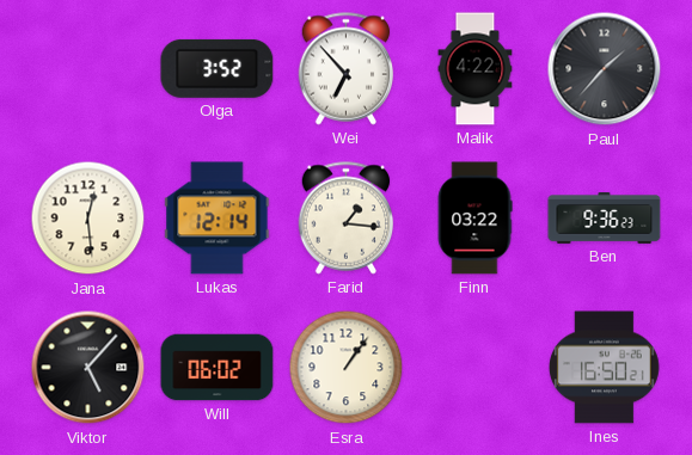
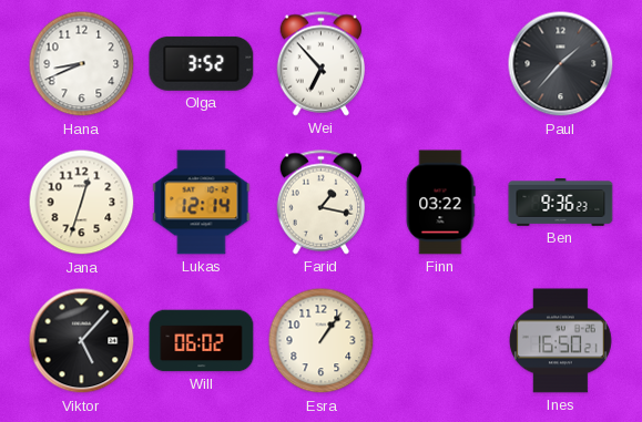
Hana: none -> 8:41
Malik: 4:22 -> none
Jana: 12:29 -> 12:33
Farid: 1:16 -> 1:17
